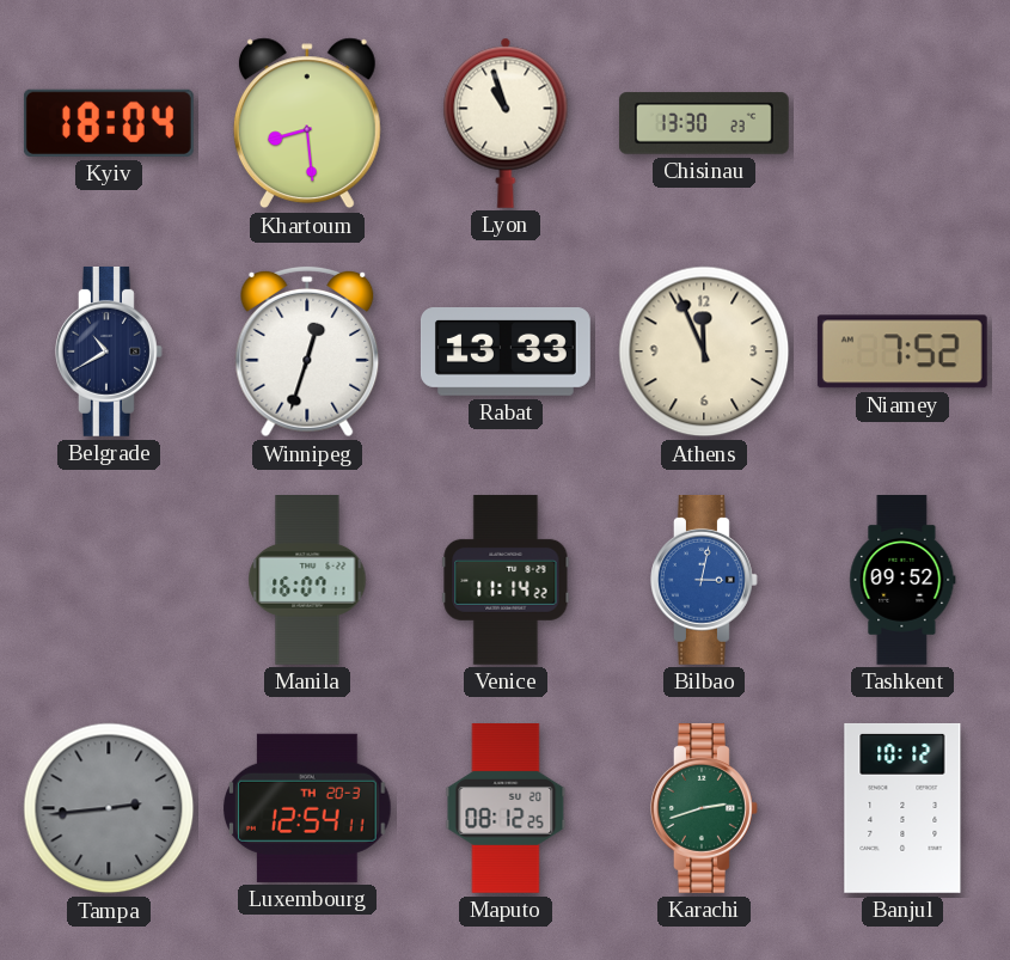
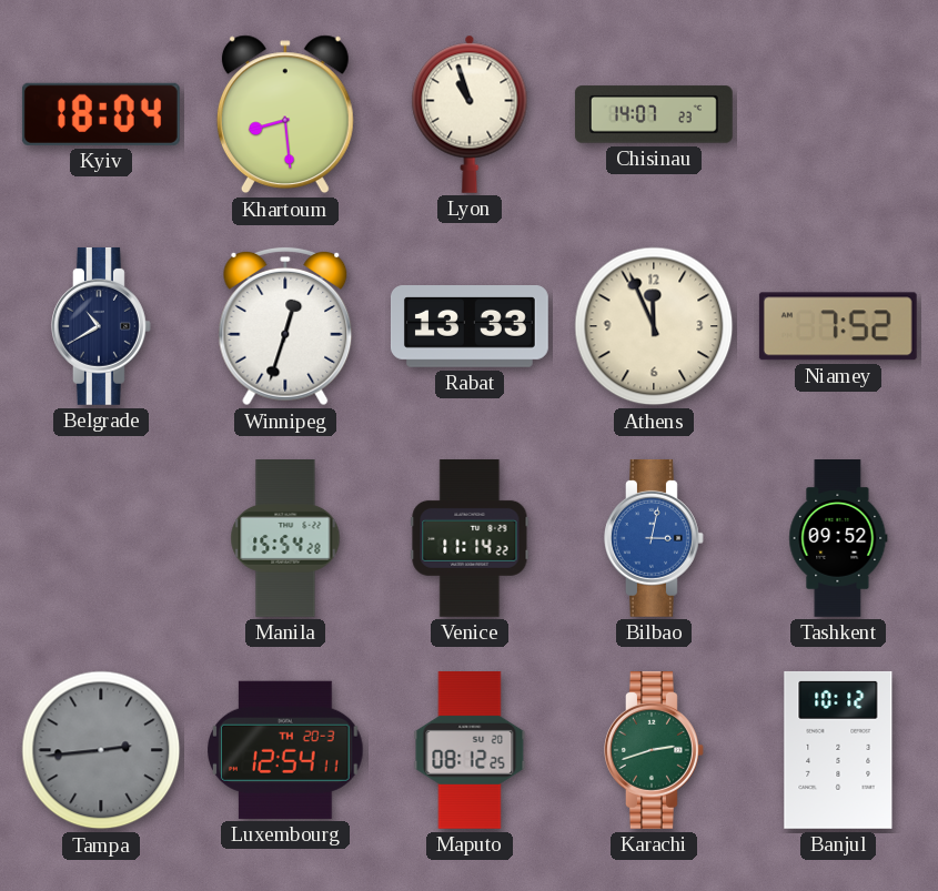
Chisinau: 13:30 -> 14:07
Manila: 16:07 -> 15:54
